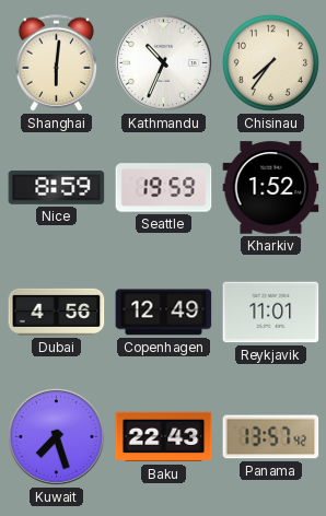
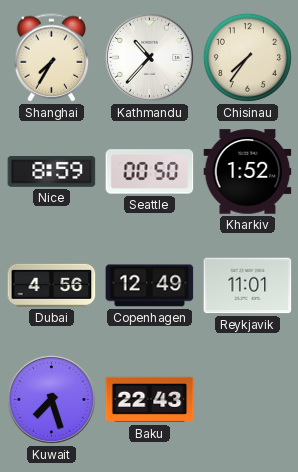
Shanghai: 6:01 -> 7:35
Kathmandu: 10:34 -> 10:37
Seattle: 19:59 -> 00:50
Panama: 13:57 -> none
